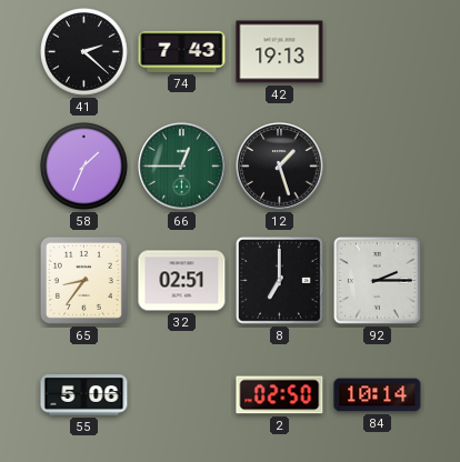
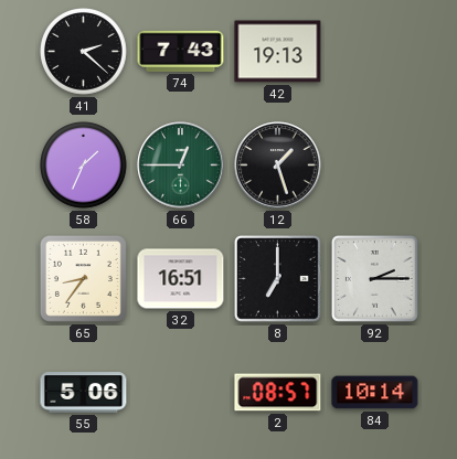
32: 02:51 -> 16:51
2: 02:50 -> 08:57
